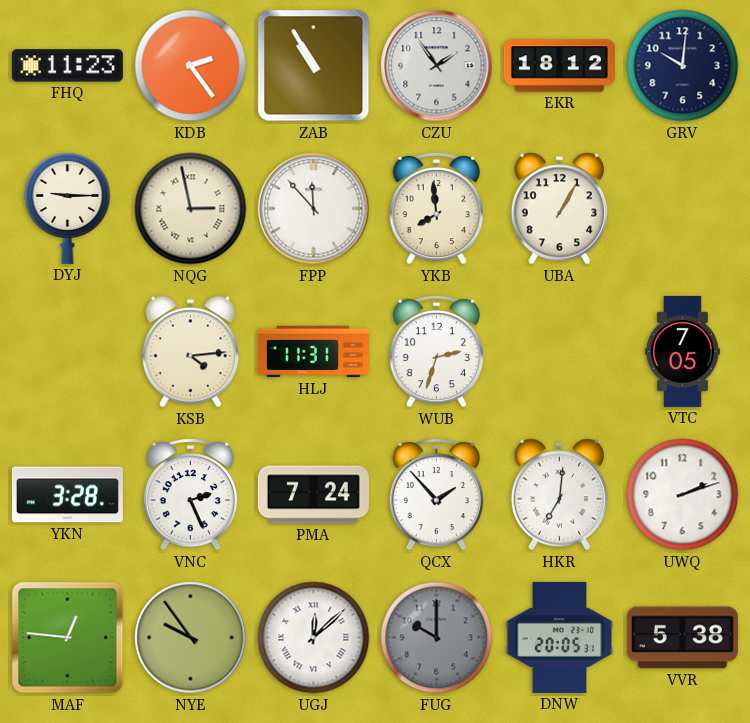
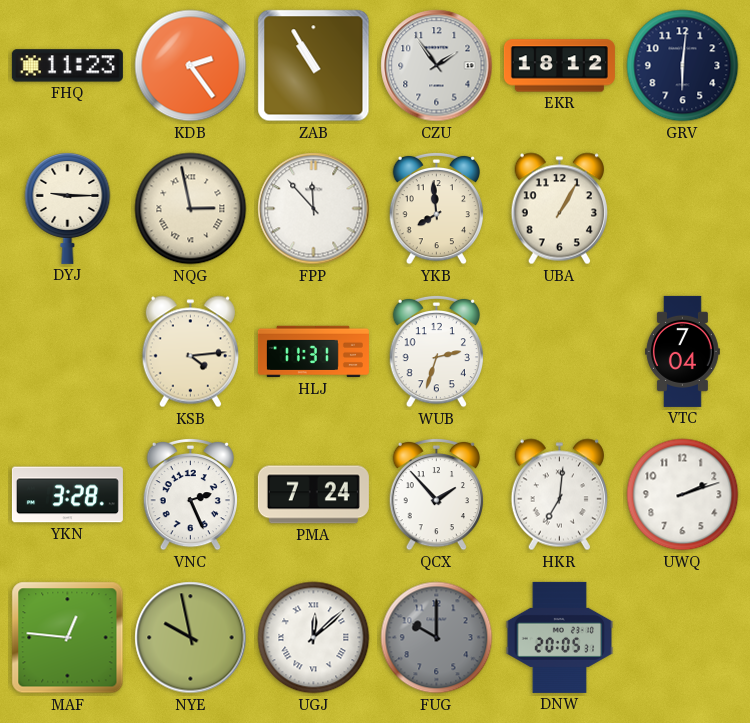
GRV: 10:01 -> 6:01
VTC: 7:05 -> 7:04
NYE: 9:54 -> 9:58
VVR: 5:38 -> none
